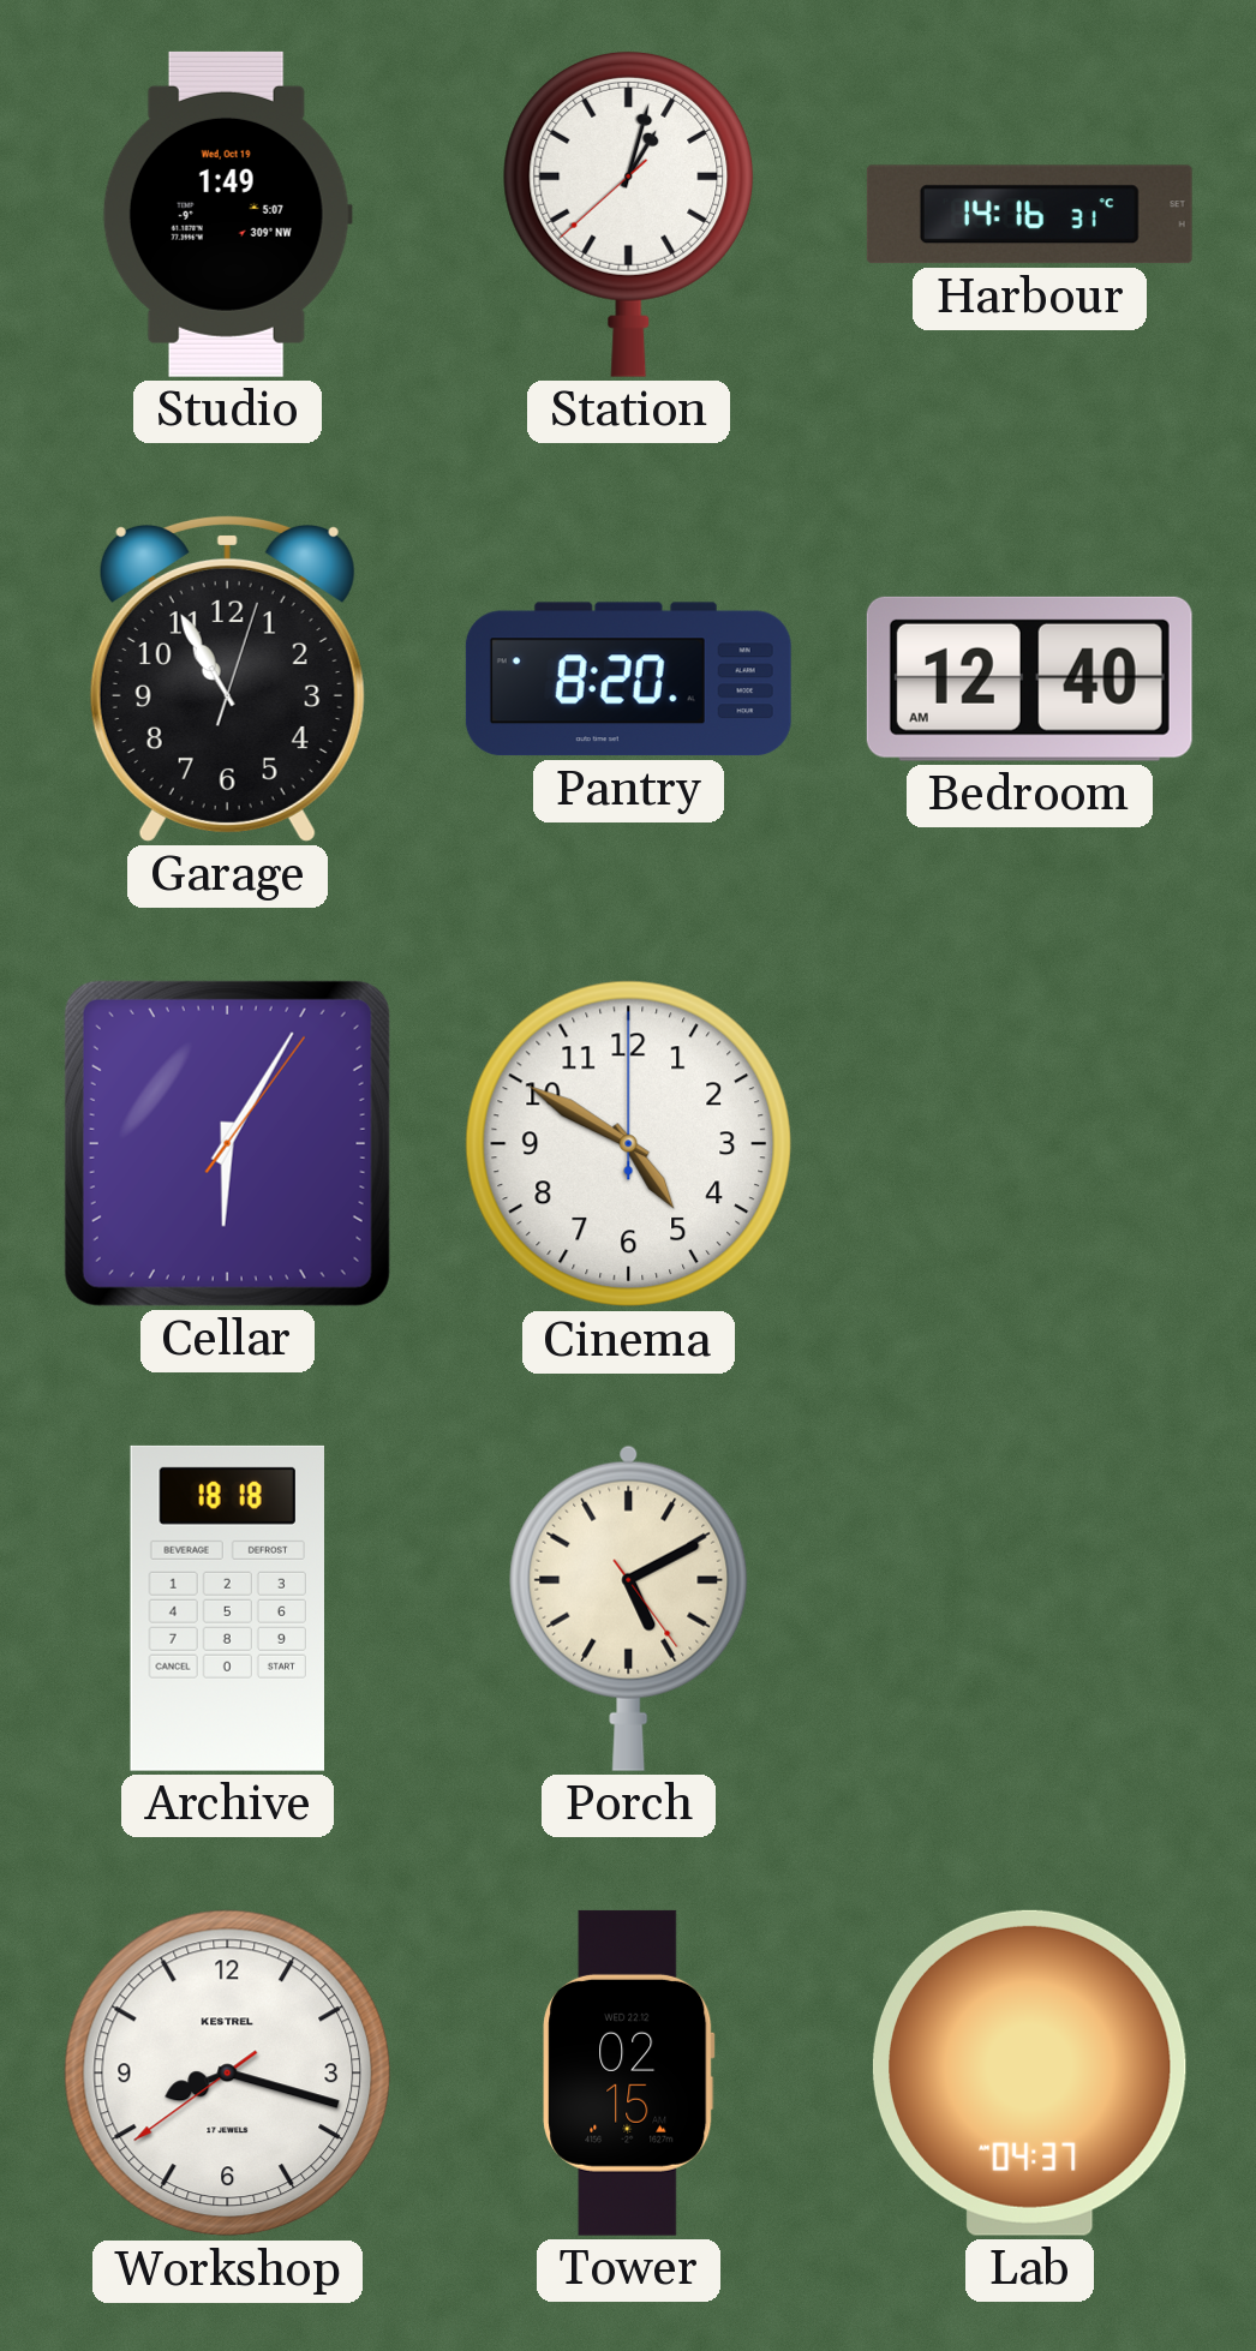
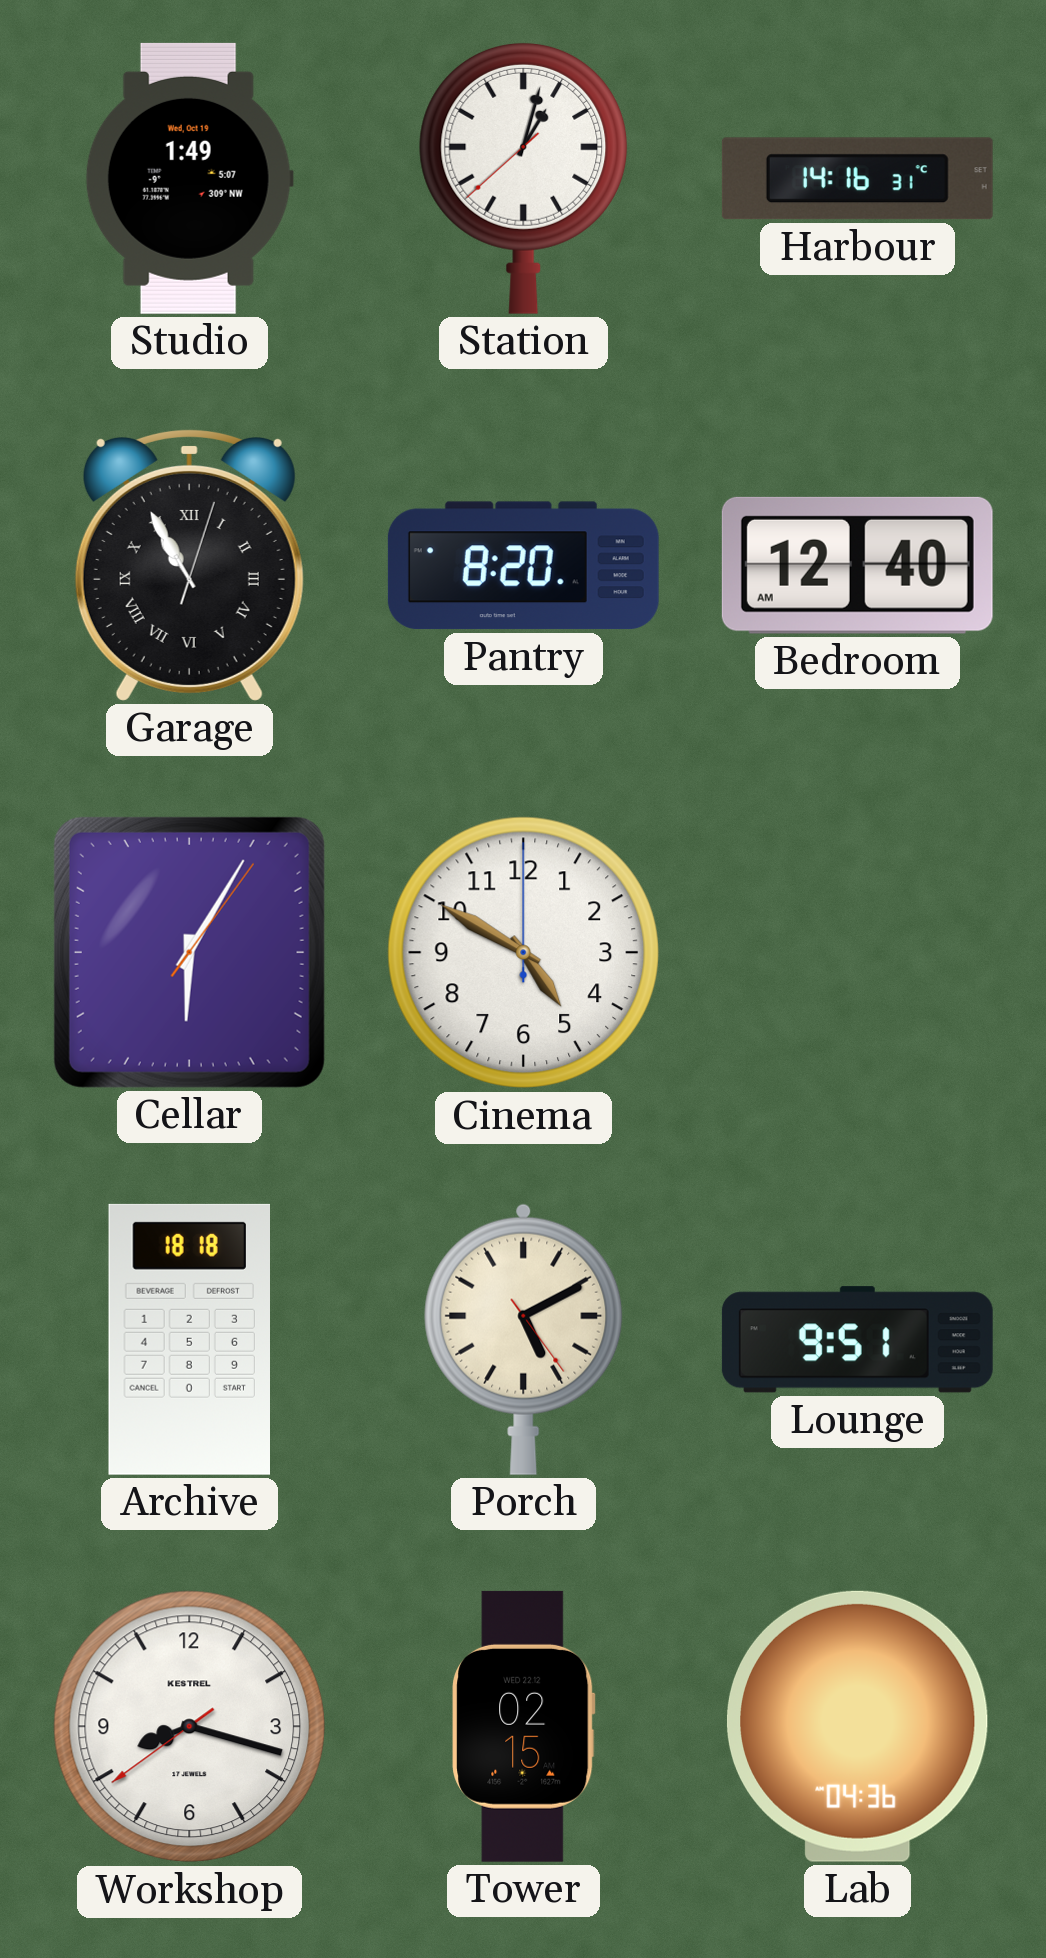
Garage numerals: Arabic -> Roman
Lounge: none -> 9:51
Lab: 04:37 -> 04:36
